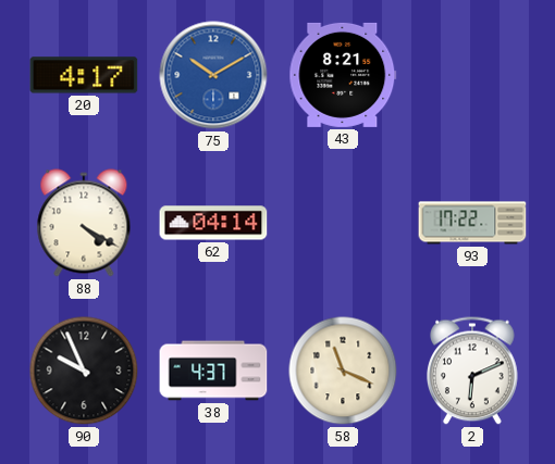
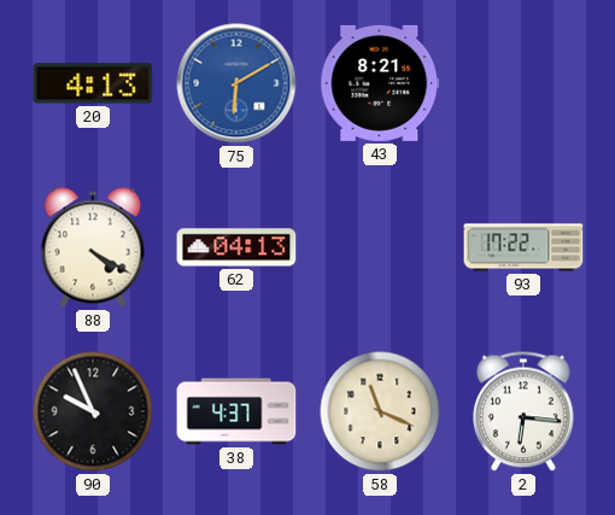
20: 4:17 -> 4:13
75: 10:10 -> 6:10
62: 04:14 -> 04:13
2: 6:11 -> 6:16
